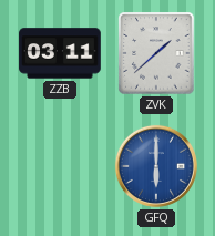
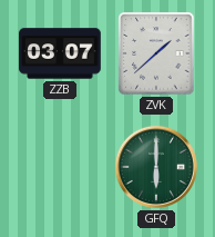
ZZB: 03:11 -> 03:07
GFQ dial: blue -> green
